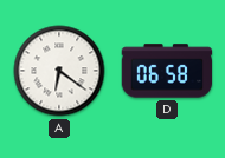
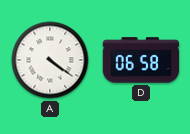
A: 6:21 -> 4:21
